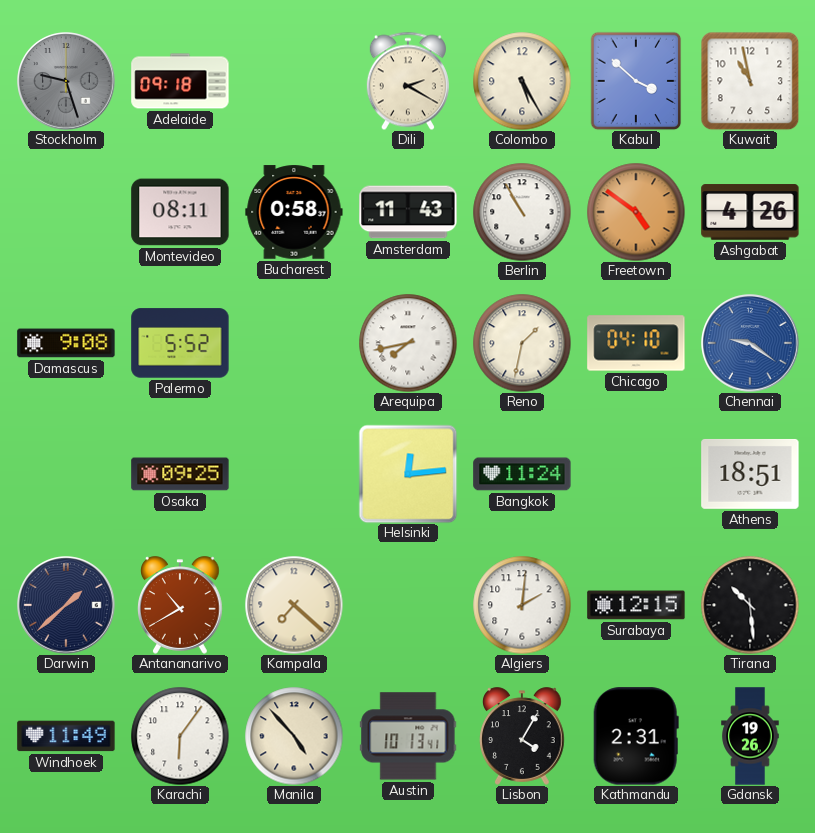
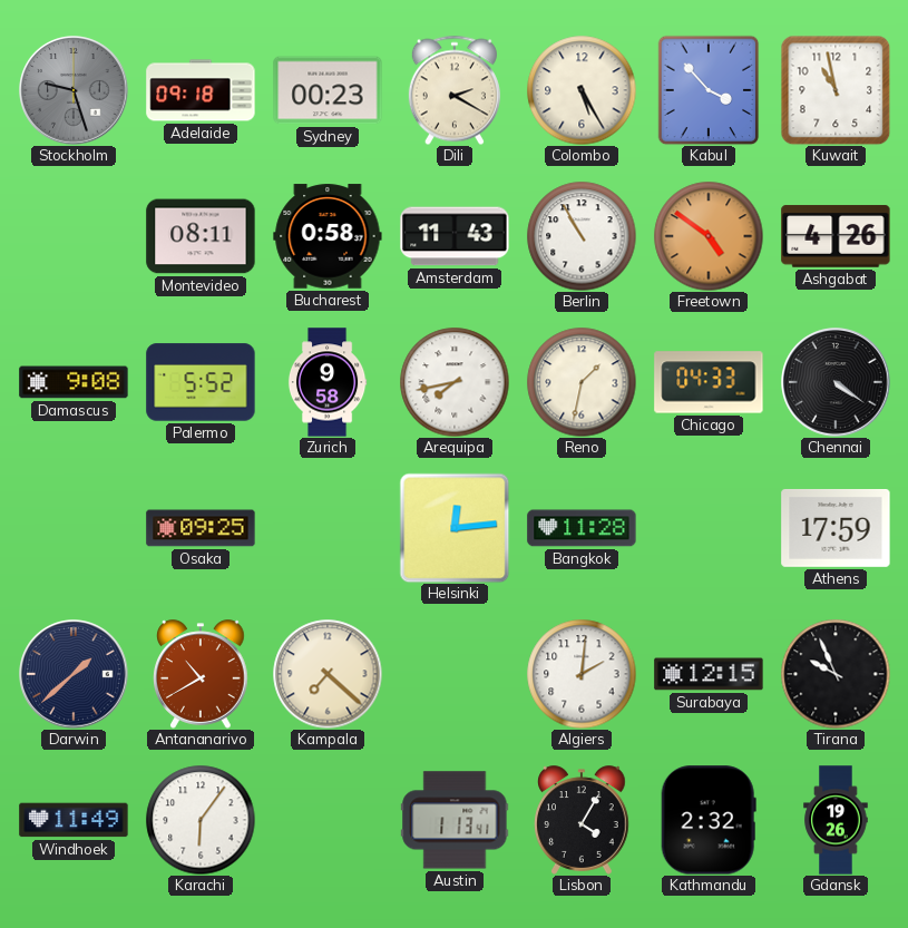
Sydney: none -> 00:23
Kabul: 3:52 -> 3:53
Zurich: none -> 9:58
Chicago: 04:10 -> 04:33
Chennai: 9:21 -> 4:21
Chennai dial: blue -> black
Bangkok: 11:24 -> 11:28
Athens: 18:51 -> 17:59
Tirana: 10:29 -> 9:56
Manila: 4:53 -> none
Austin: 10:13 -> 1:13
Kathmandu: 2:31 -> 2:32
